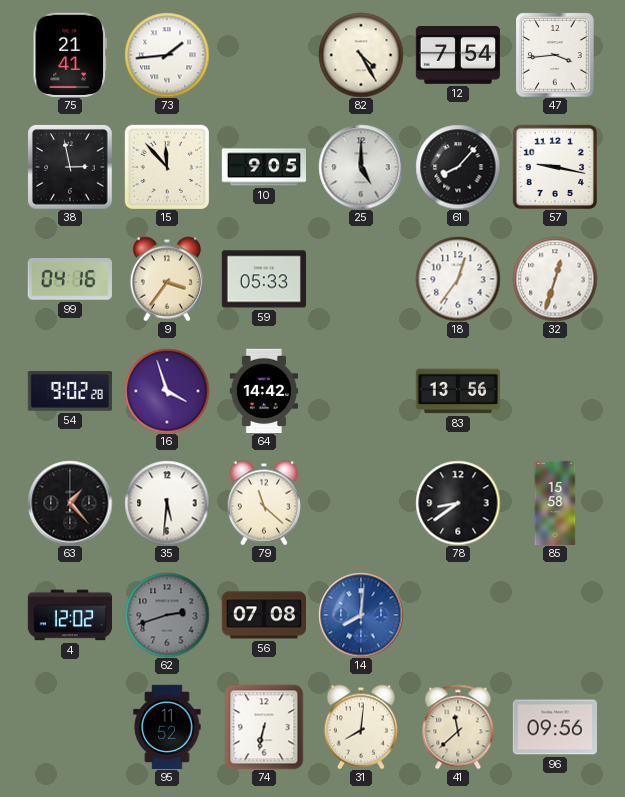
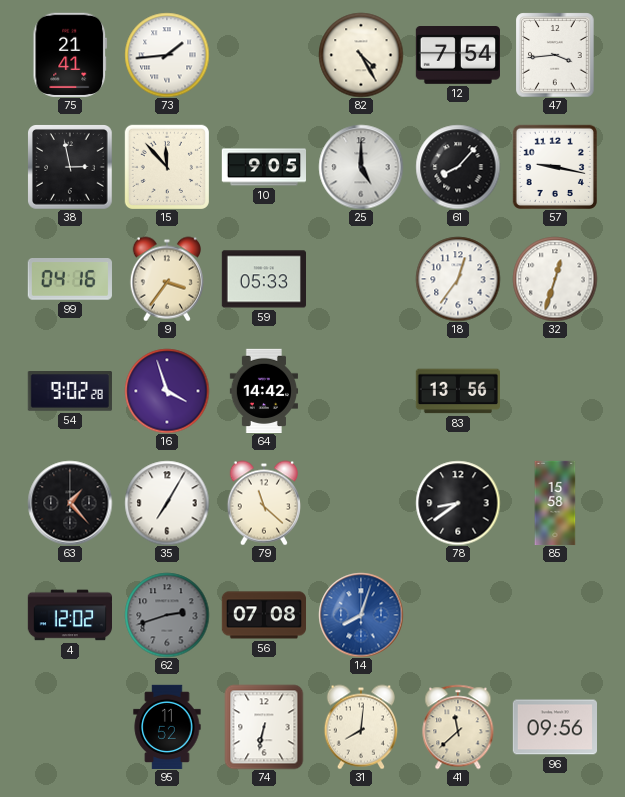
35: 5:31 -> 7:05
14: 8:01 -> 8:03
